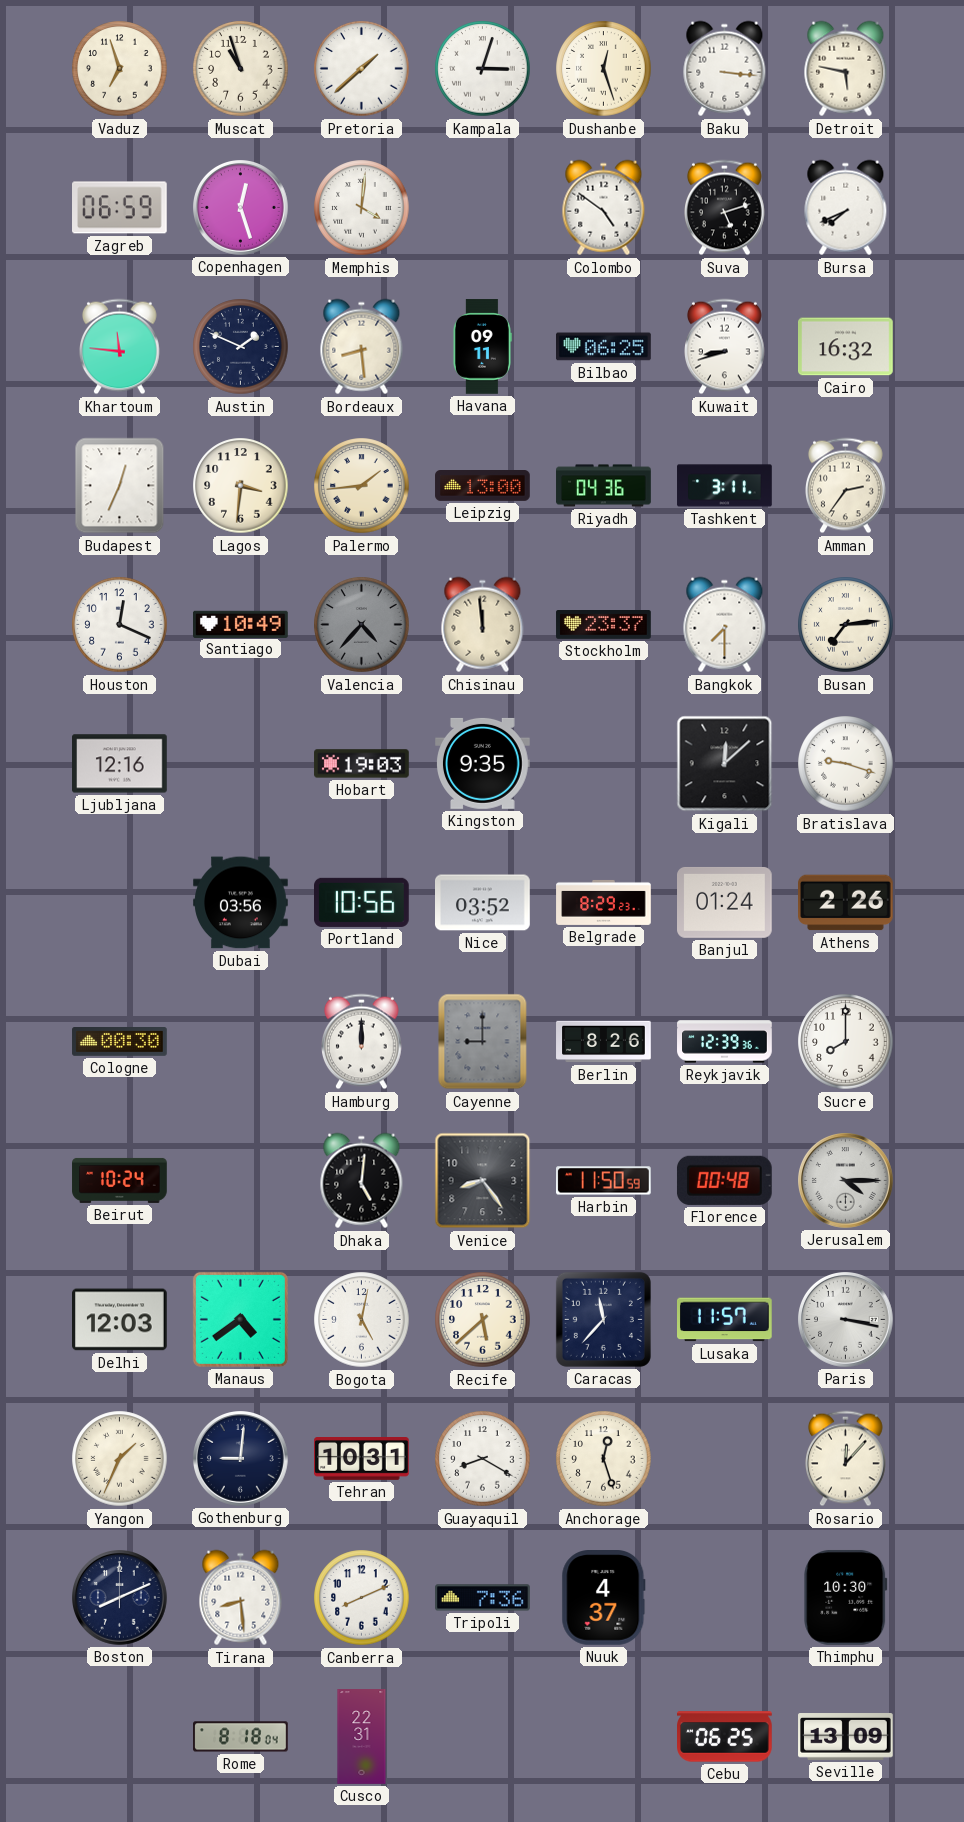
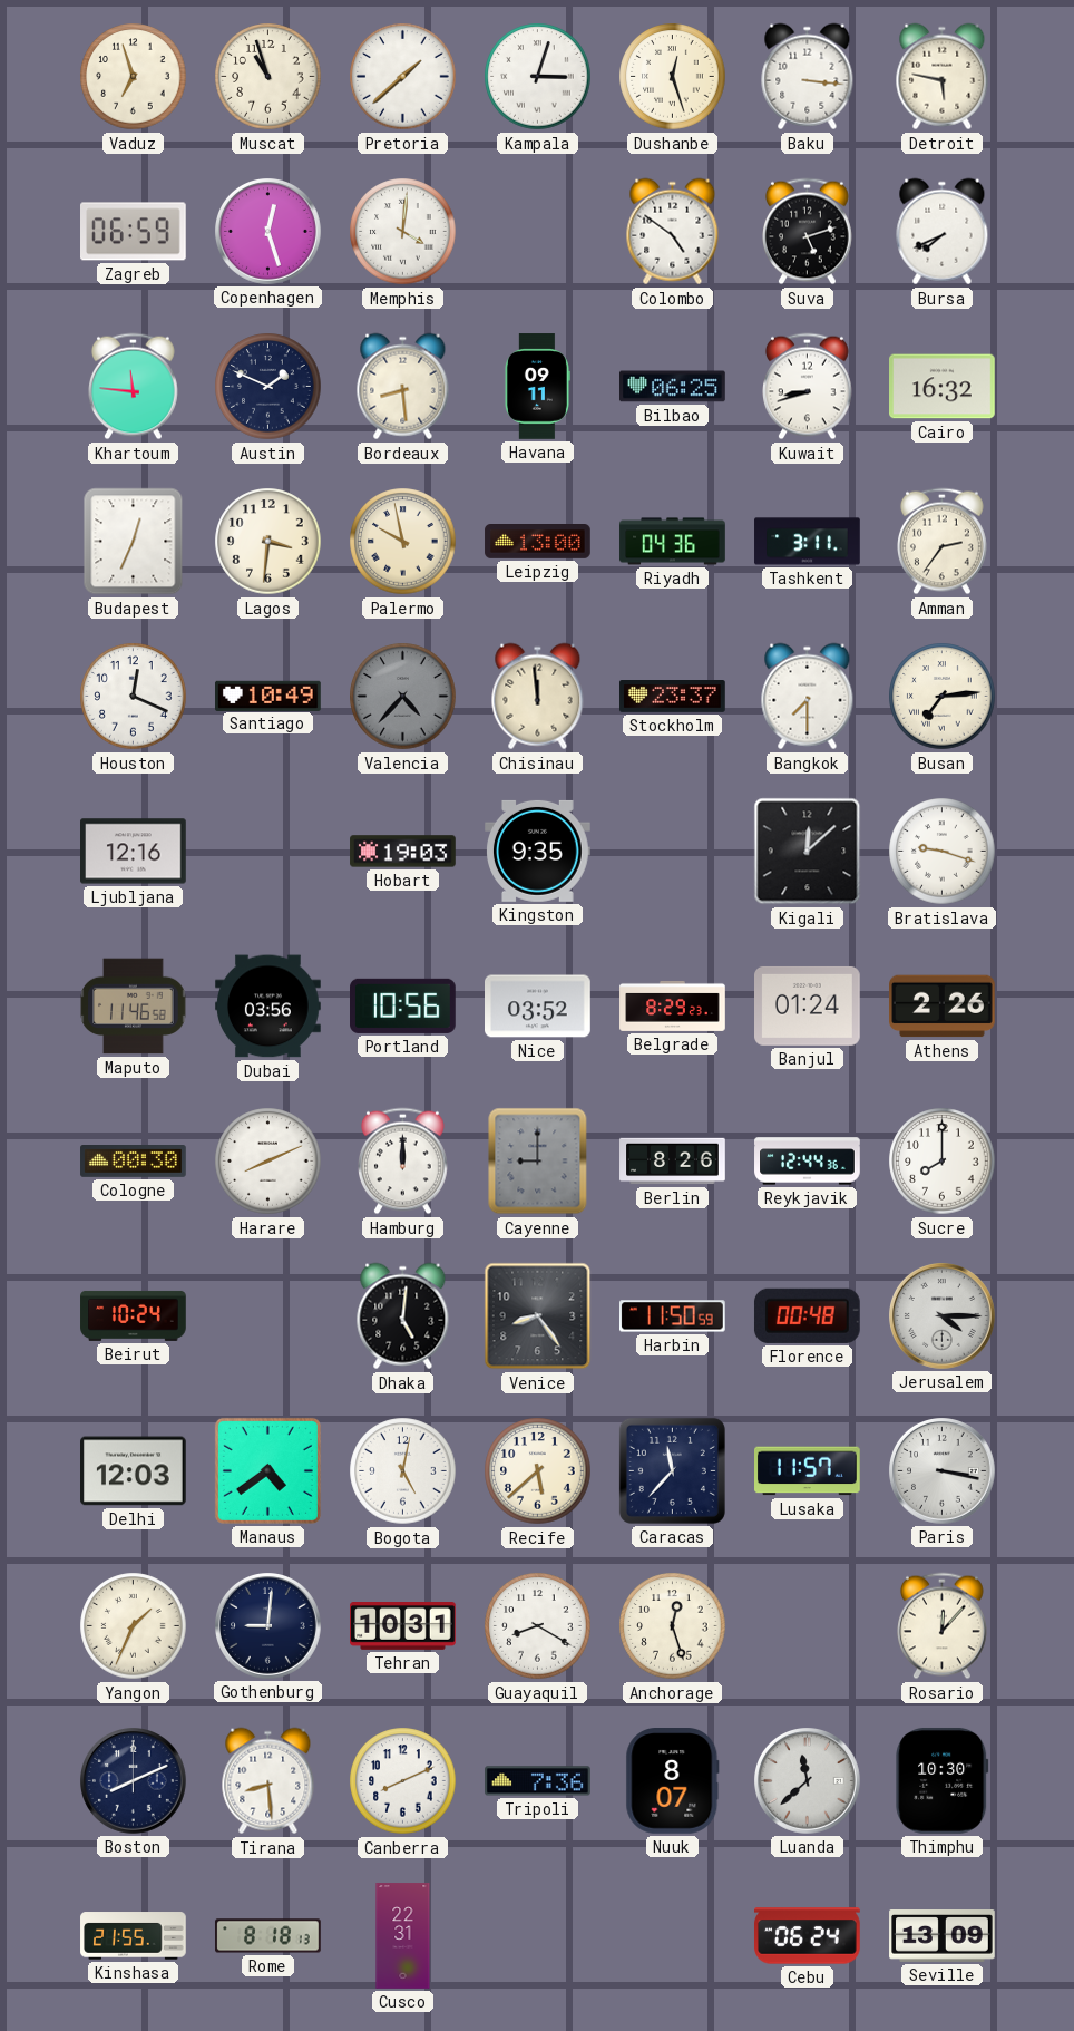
Palermo: 1:44 -> 9:58
Maputo: none -> 11:46
Harare: none -> 8:11
Reykjavik: 12:39 -> 12:44
Nuuk: 4:37 -> 8:07
Luanda: none -> 11:38
Kinshasa: none -> 21:55
Rome: 8:18:04 -> 8:18:13
Cebu: 06:25 -> 06:24
